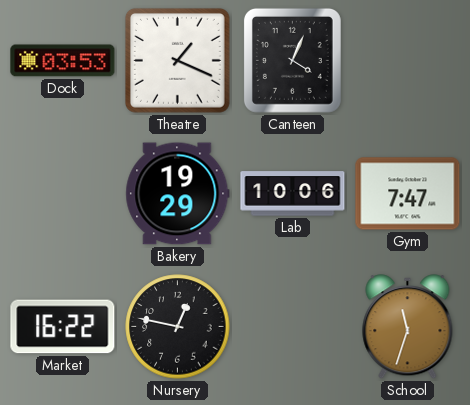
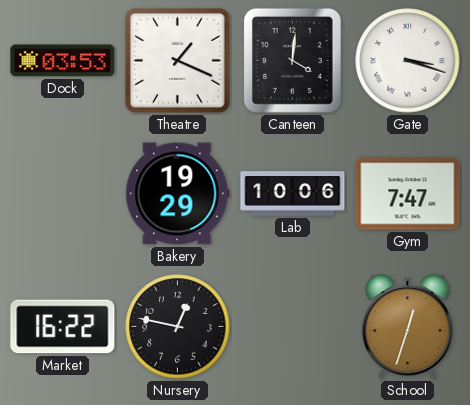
Canteen: 4:04 -> 4:01
Gate: none -> 3:18
School: 11:33 -> 12:33
